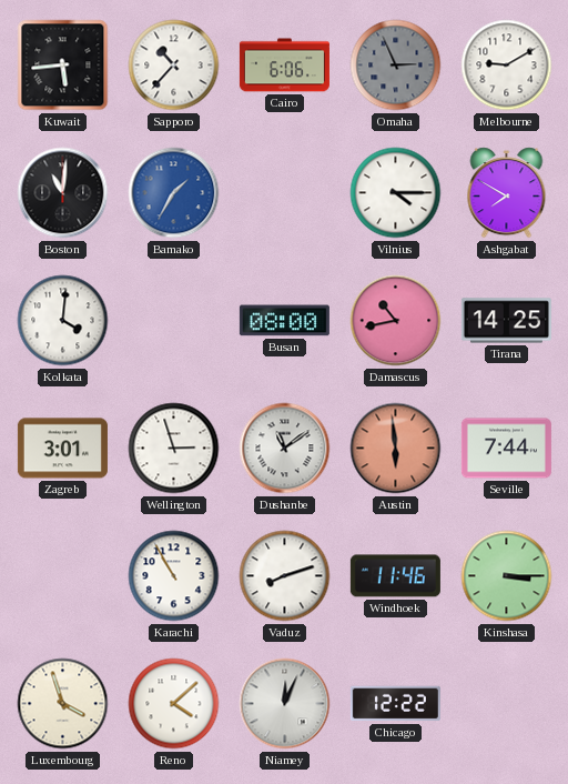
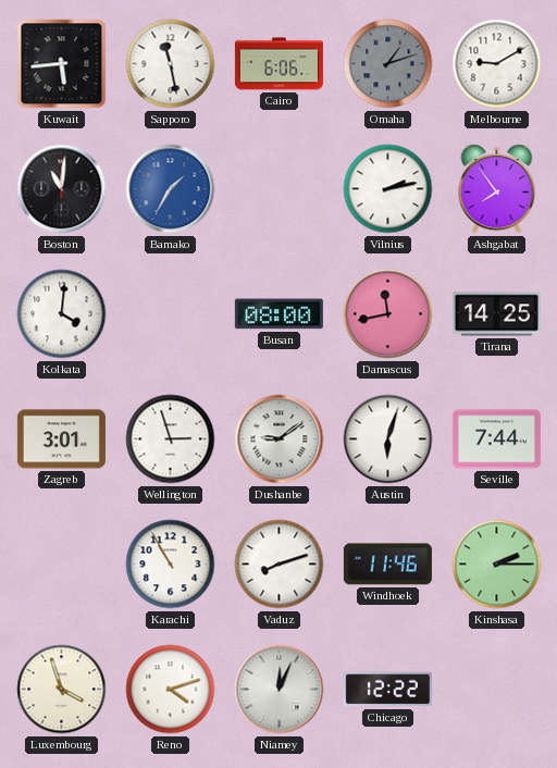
Sapporo: 10:37 -> 11:28
Omaha: 2:56 -> 1:12
Vilnius: 4:15 -> 2:13
Ashgabat: 7:50 -> 7:54
Damascus: 10:43 -> 11:43
Dushanbe: 11:09 -> 9:09
Austin: 5:59 -> 6:03
Austin dial: salmon -> white
Kinshasa: 3:15 -> 2:15
Reno: 4:08 -> 4:12
